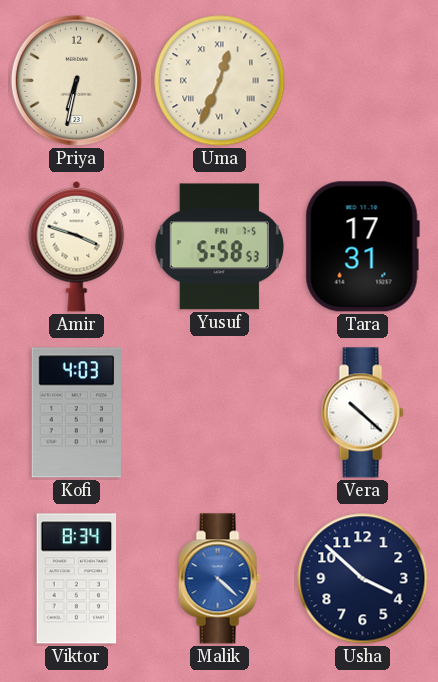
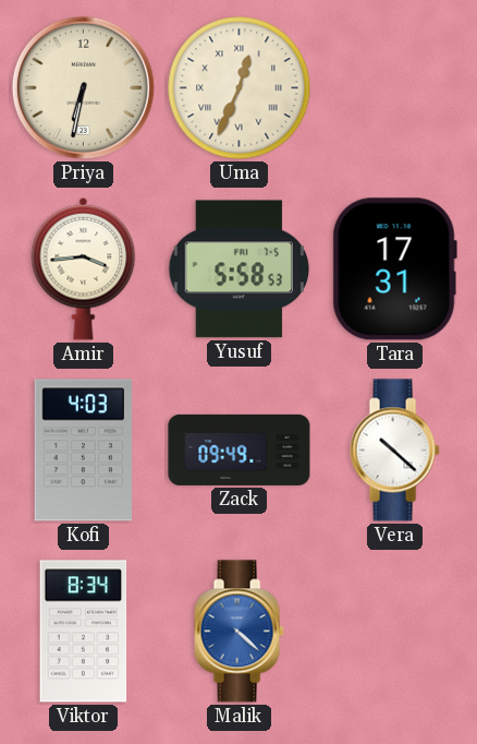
Amir: 3:48 -> 3:44
Zack: none -> 09:49
Usha: 3:52 -> none
